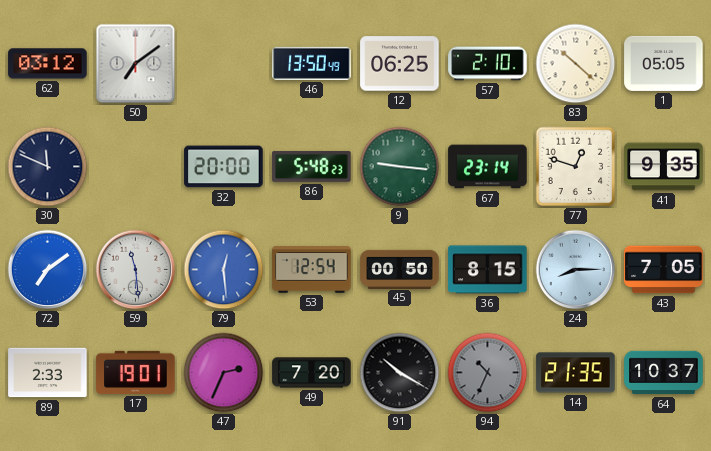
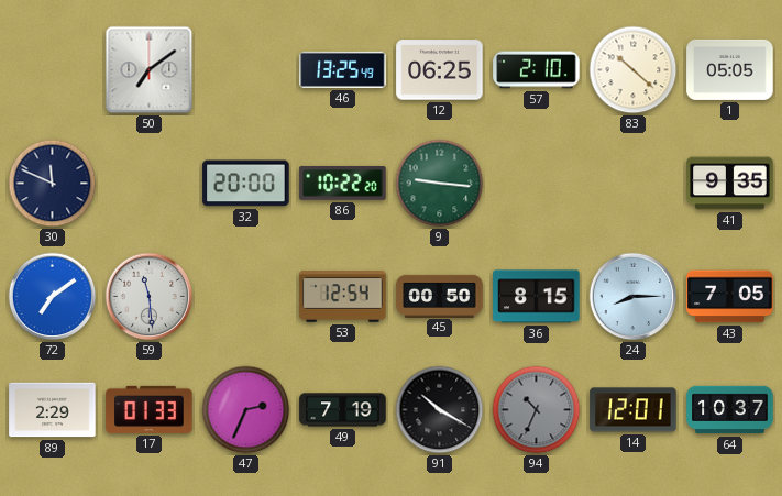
62: 03:12 -> none
46: 13:50 -> 13:25
86: 5:48 -> 10:22
67: 23:14 -> none
77: 12:48 -> none
79: 12:29 -> none
89: 2:33 -> 2:29
17: 19:01 -> 01:33
49: 7:20 -> 7:19
14: 21:35 -> 12:01
